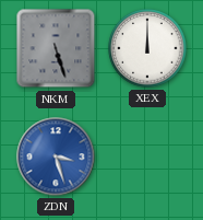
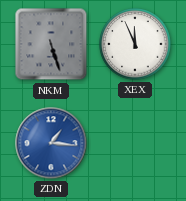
XEX: 12:00 -> 11:56
ZDN: 3:27 -> 1:16
